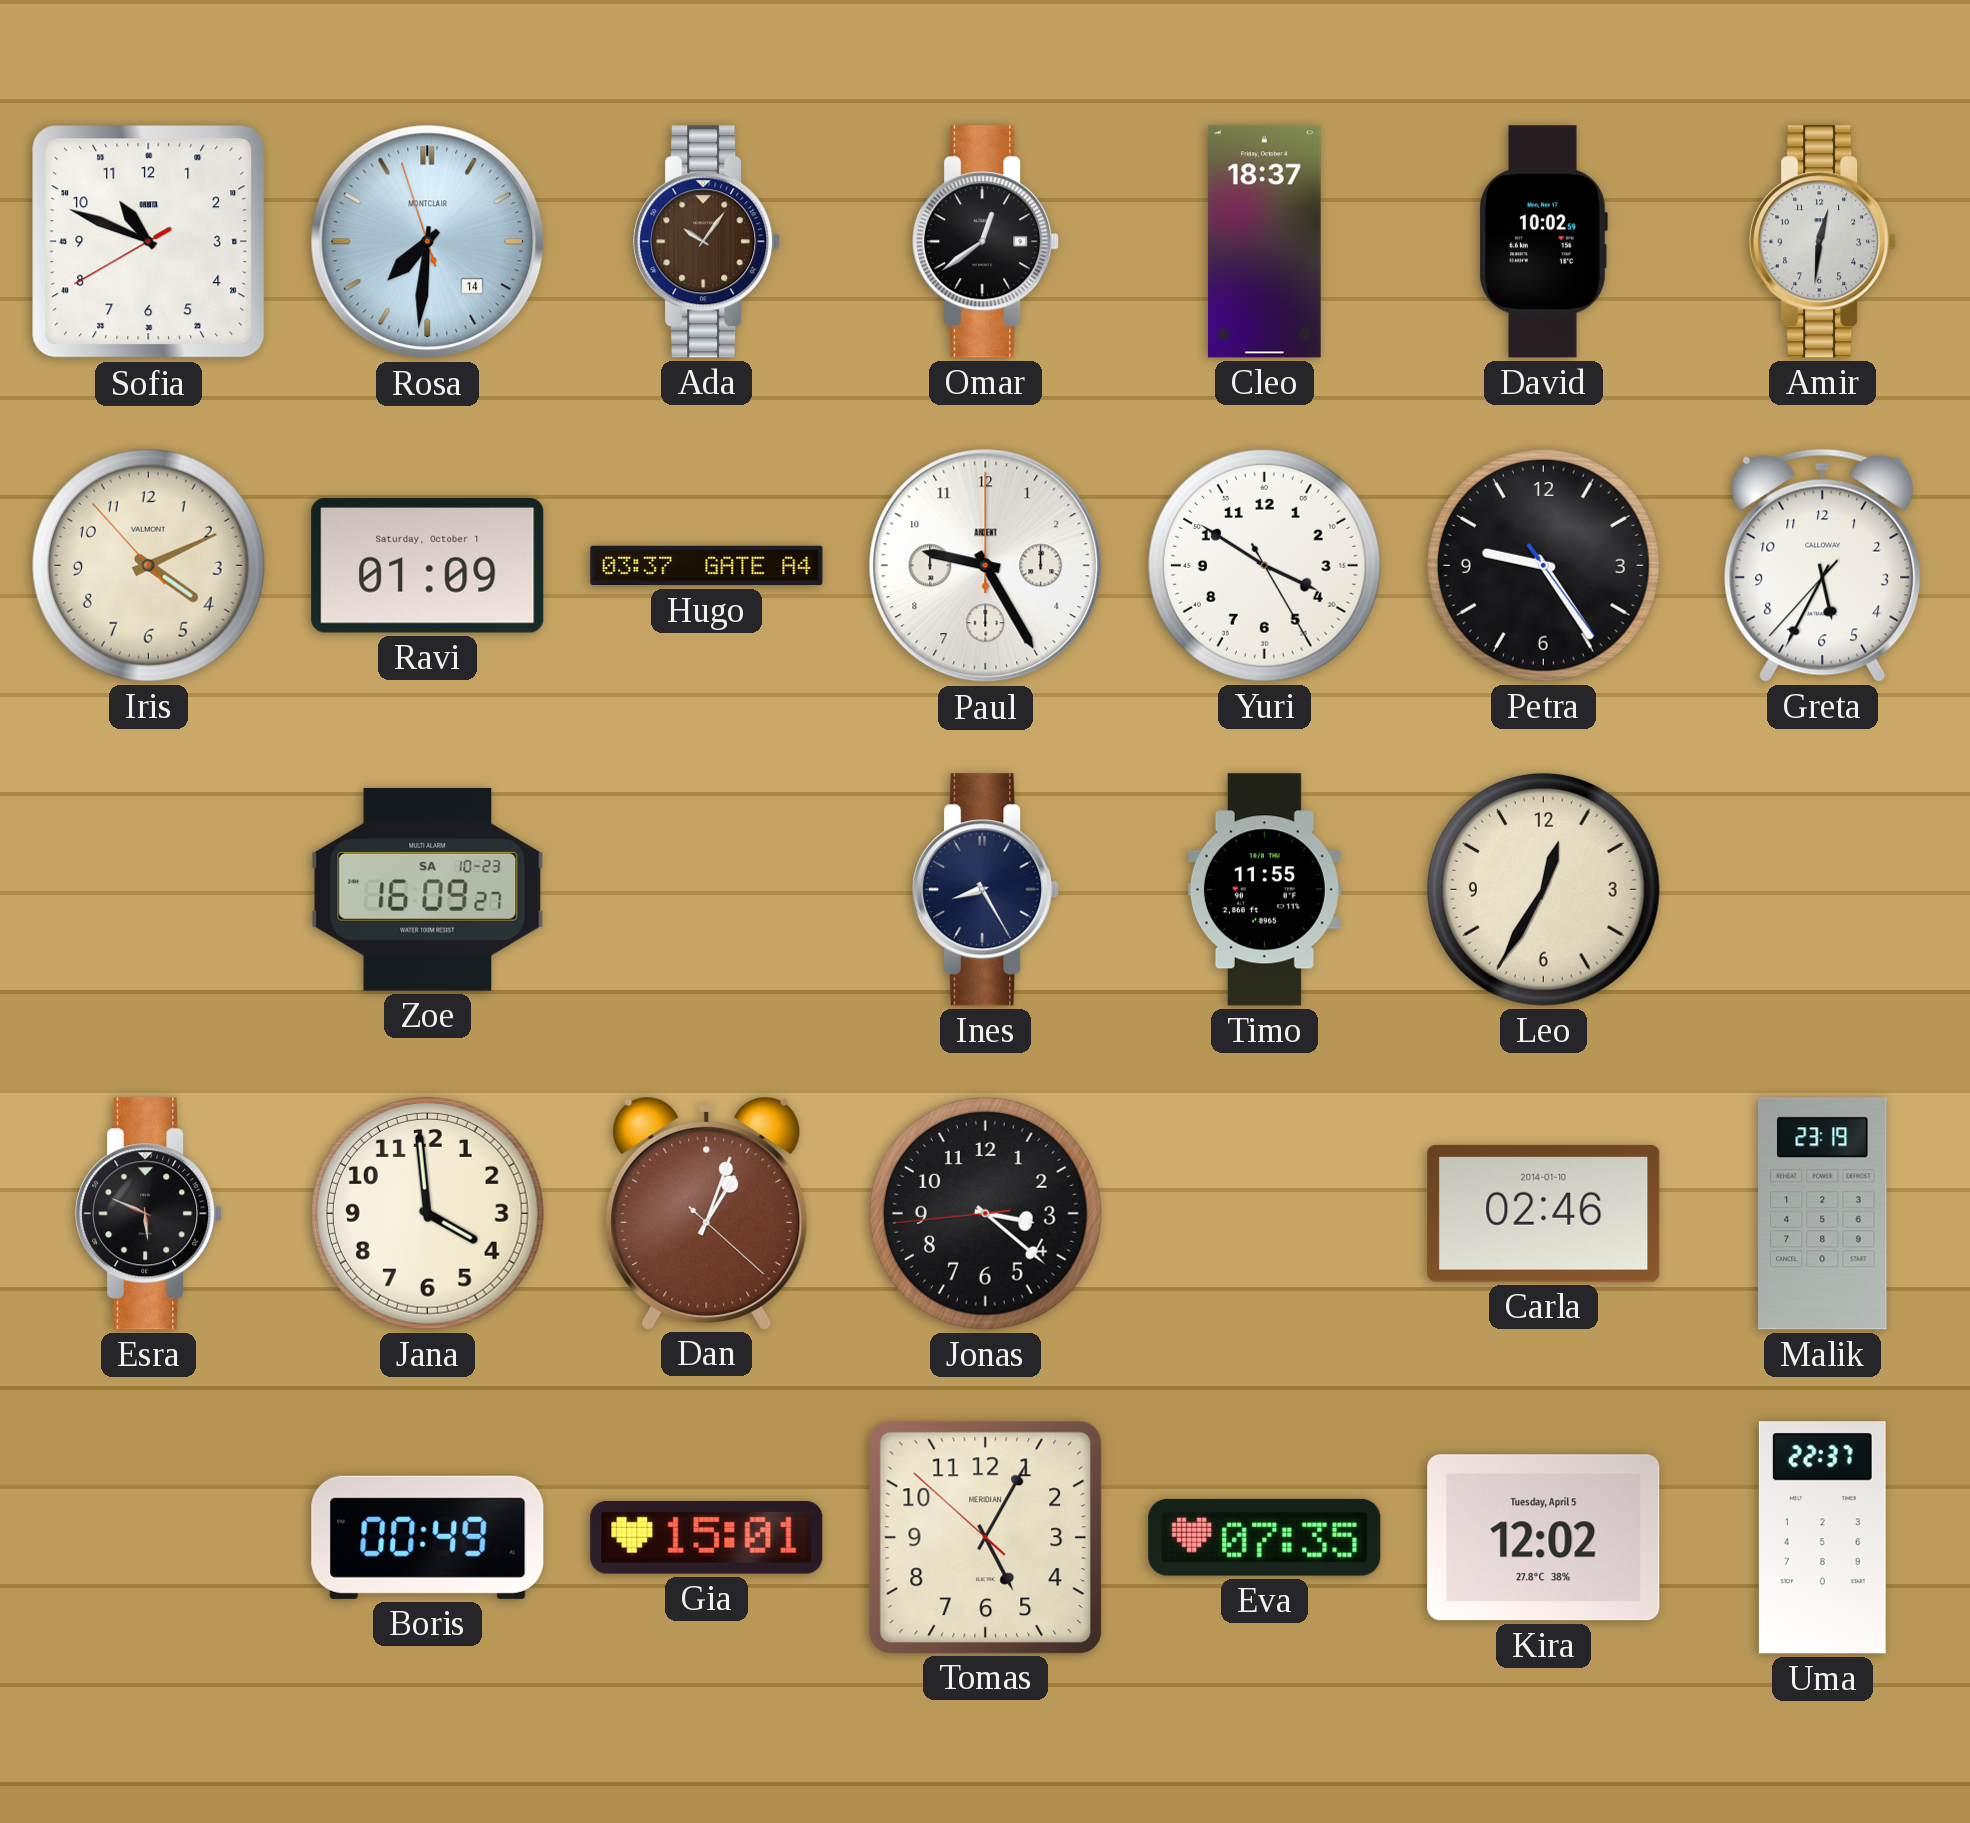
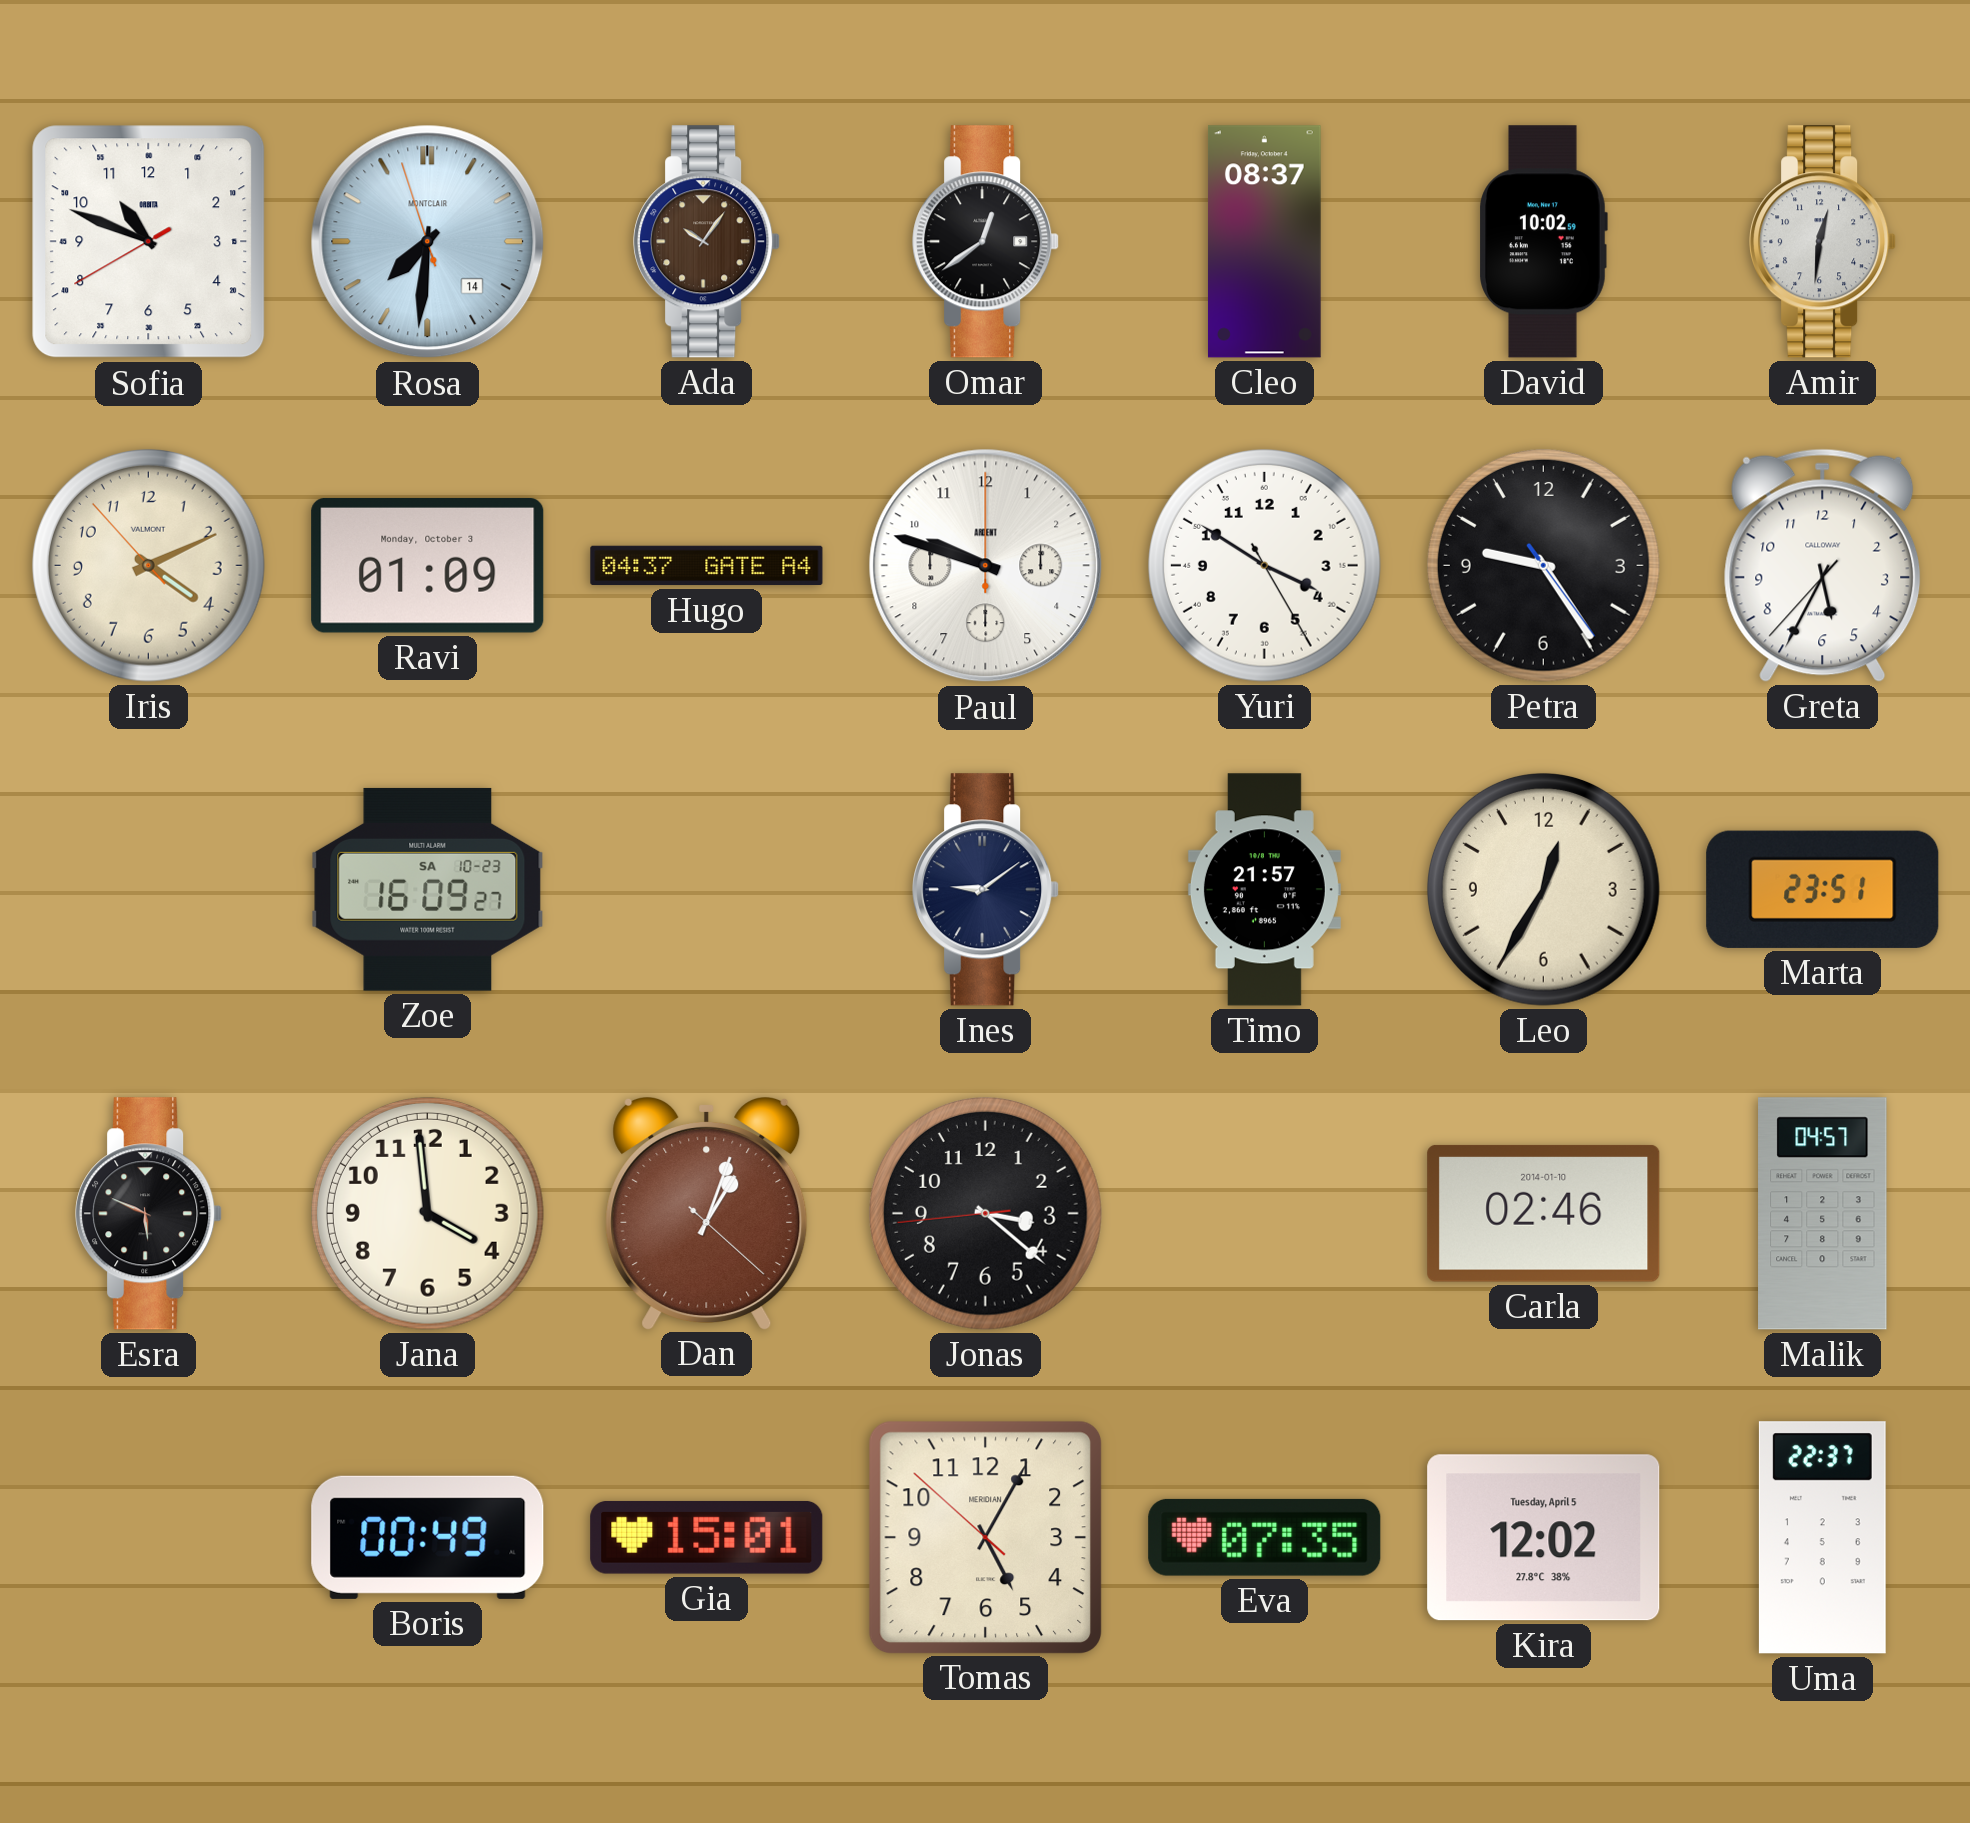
Cleo: 18:37 -> 08:37
Ravi date: Saturday, October 1 -> Monday, October 3
Hugo: 03:37 -> 04:37
Paul: 9:25 -> 9:48
Ines: 8:25 -> 9:09
Timo: 11:55 -> 21:57
Marta: none -> 23:51
Malik: 23:19 -> 04:57
